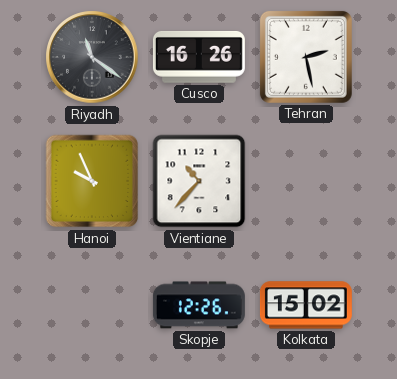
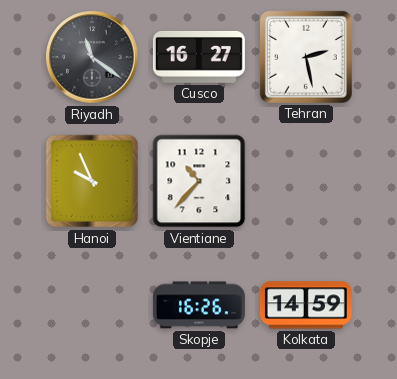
Cusco: 16:26 -> 16:27
Skopje: 12:26 -> 16:26
Kolkata: 15:02 -> 14:59
